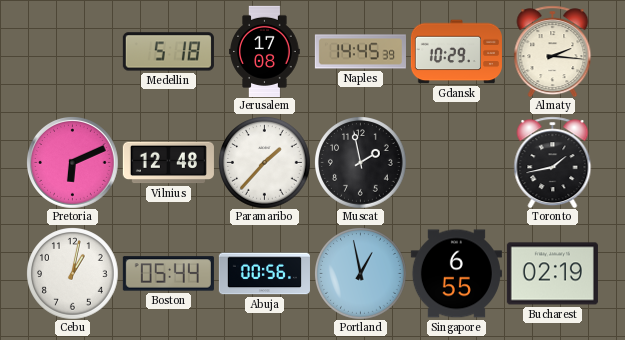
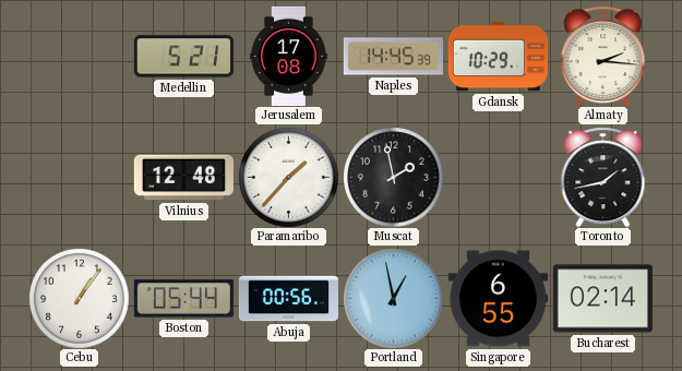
Medellin: 5:18 -> 5:21
Pretoria: 6:11 -> none
Cebu: 1:02 -> 1:06
Bucharest: 02:19 -> 02:14
